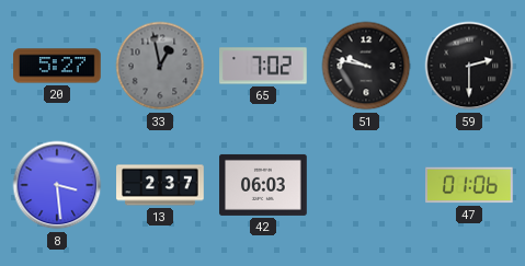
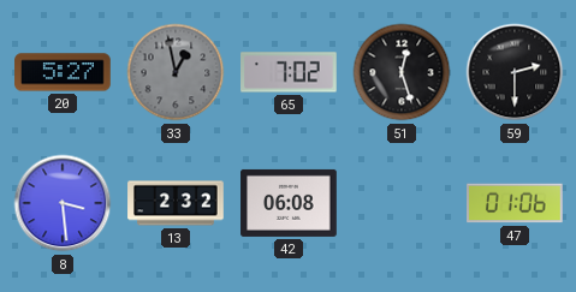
51: 9:47 -> 12:27
13: 2:37 -> 2:32
42: 06:03 -> 06:08
